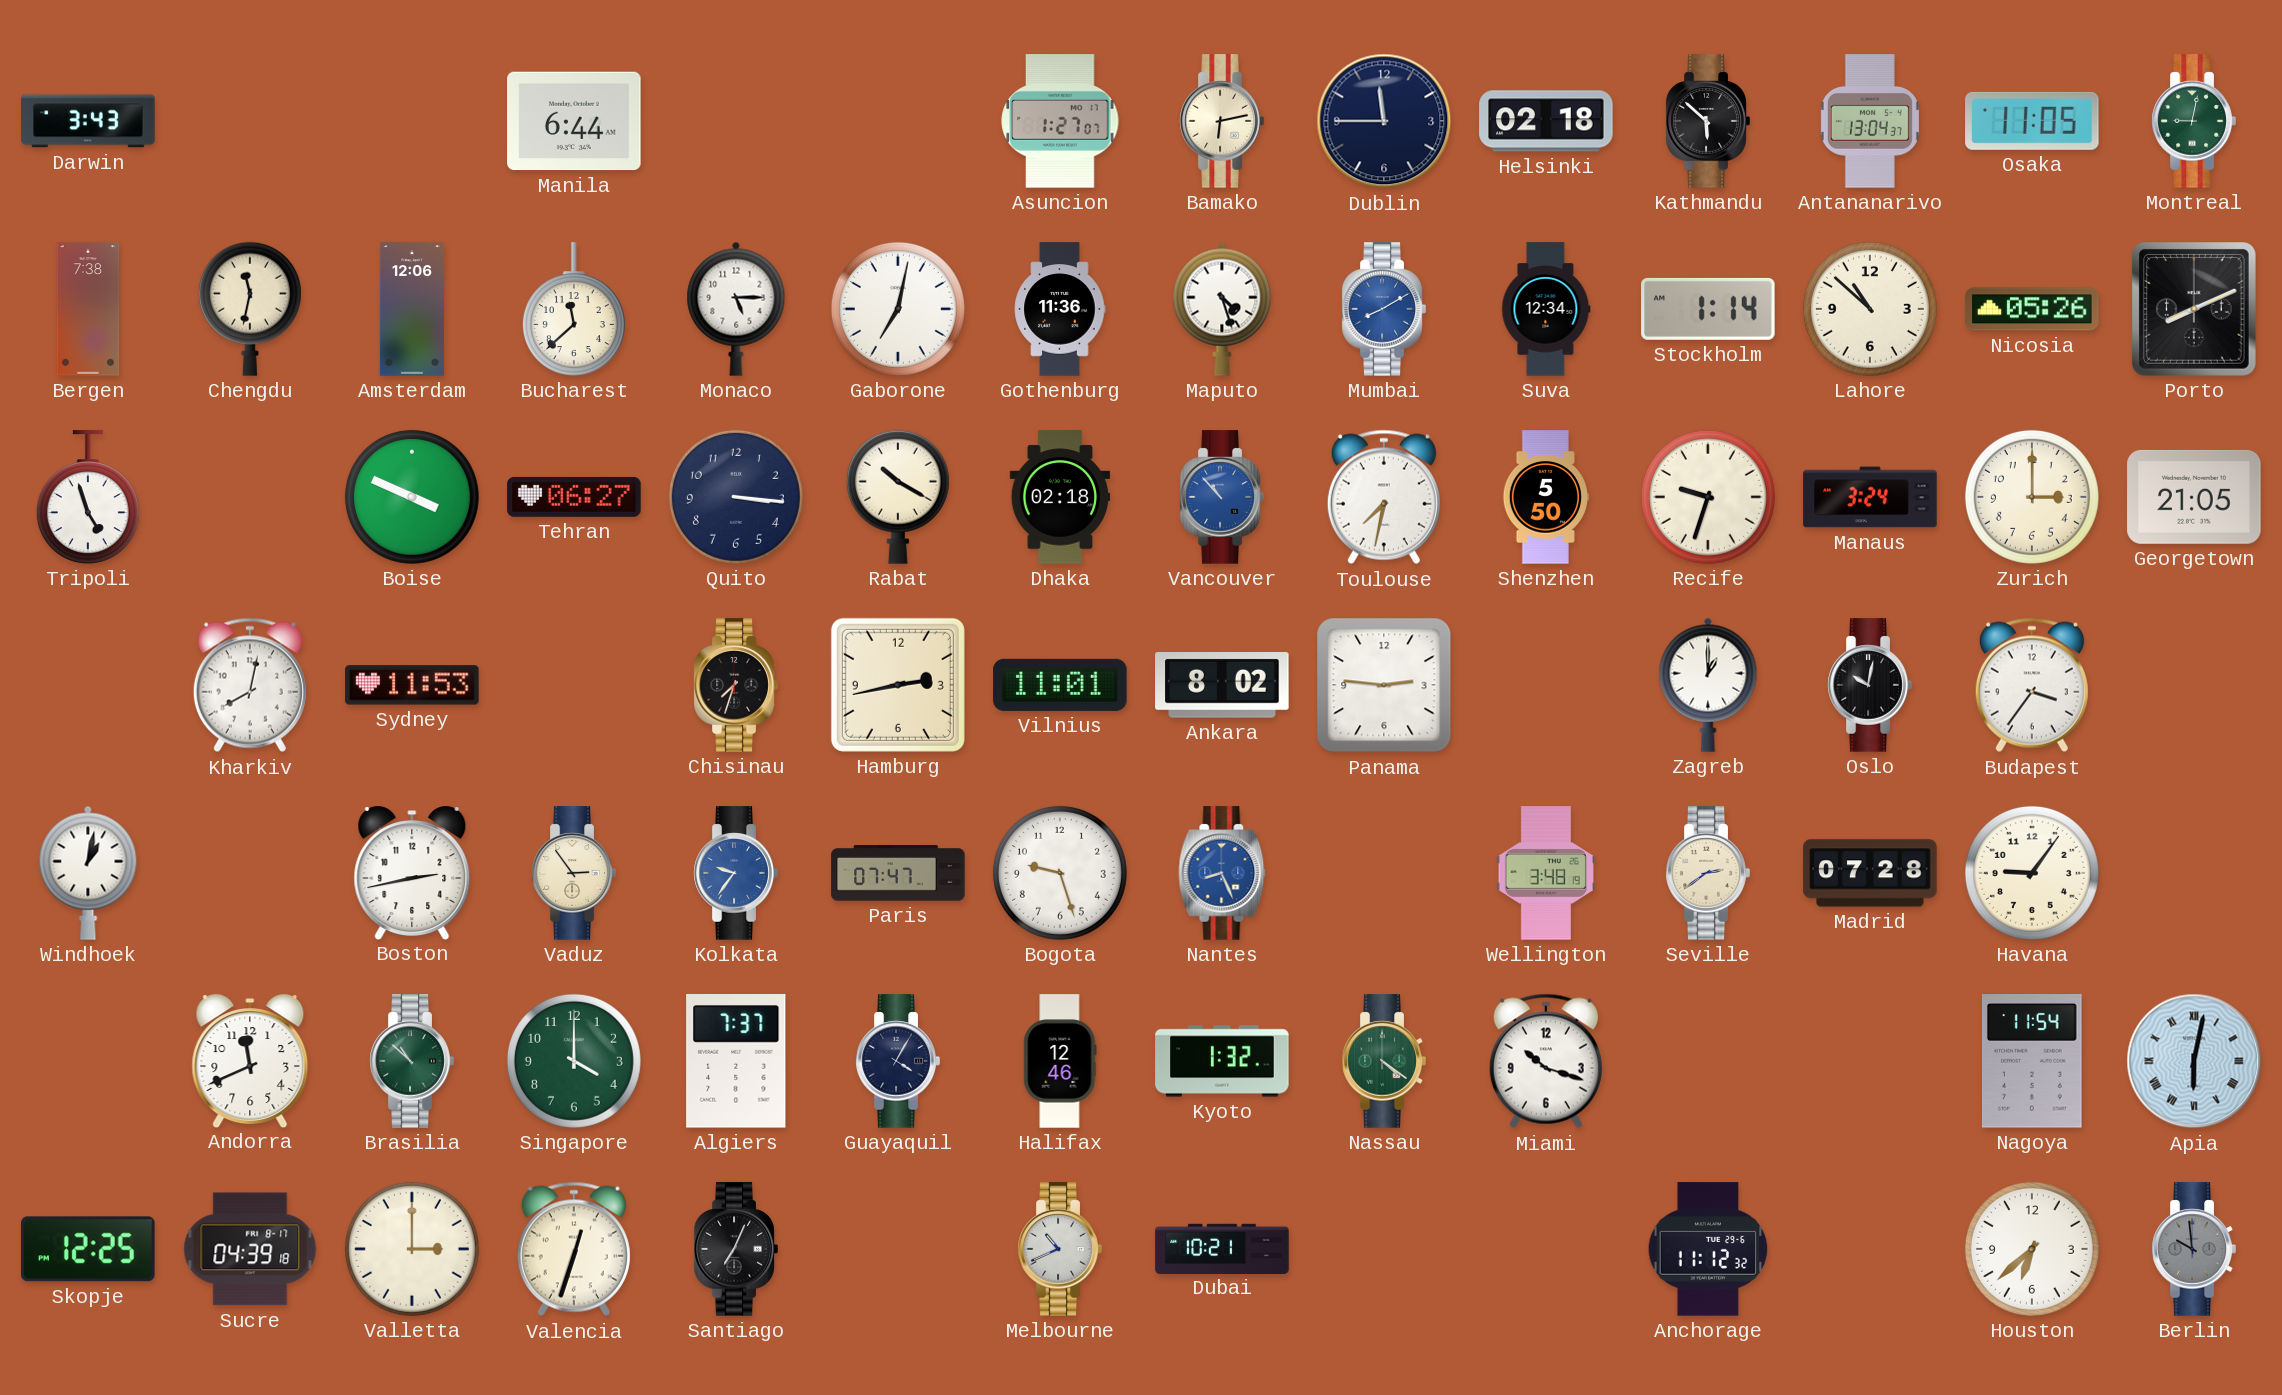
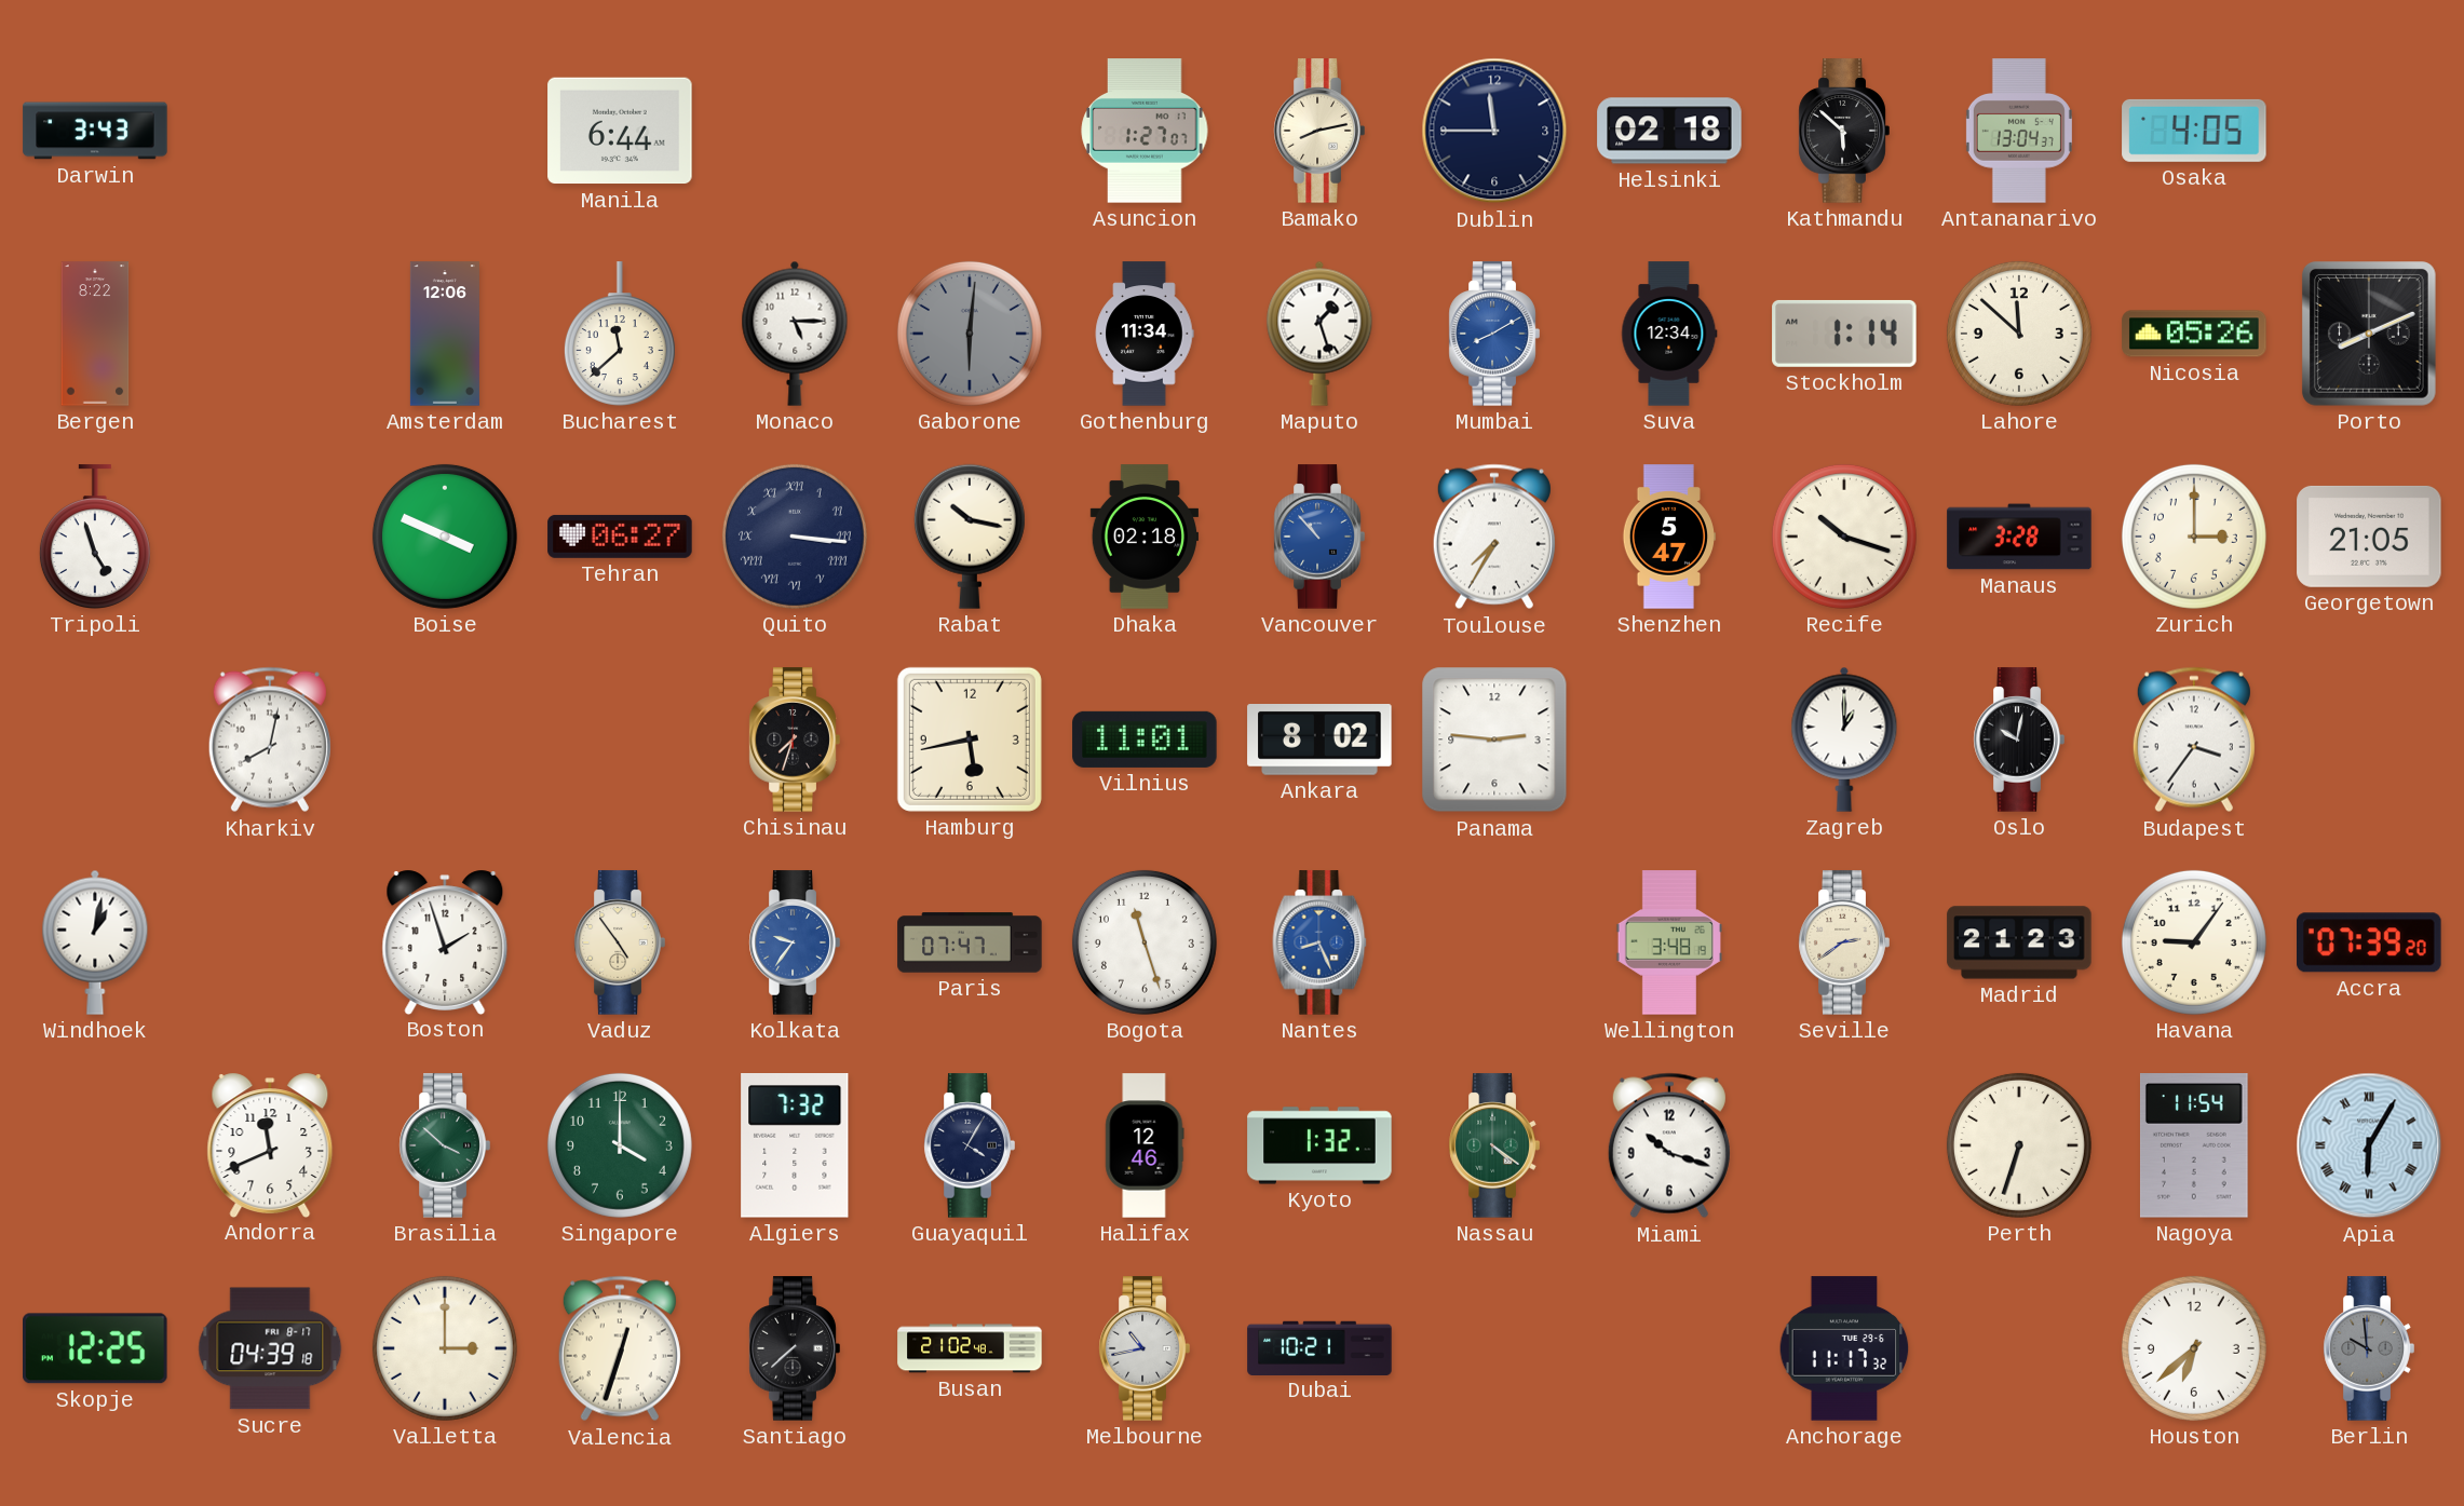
Bamako: 6:13 -> 8:13
Osaka: 11:05 -> 4:05
Montreal: 9:02 -> none
Bergen: 7:38 -> 8:22
Chengdu: 11:32 -> none
Gaborone: 7:02 -> 6:01
Gaborone dial: white -> grey
Gothenburg: 11:36 -> 11:34
Maputo: 4:27 -> 1:27
Lahore: 10:52 -> 11:52
Quito numerals: Arabic -> Roman
Rabat: 10:20 -> 10:17
Toulouse: 7:32 -> 7:35
Shenzhen: 5:50 -> 5:47
Recife: 9:33 -> 10:18
Manaus: 3:24 -> 3:28
Sydney: 11:53 -> none
Hamburg: 2:43 -> 5:43
Boston: 2:43 -> 1:57
Vaduz: 2:54 -> 4:54
Bogota: 9:27 -> 11:27
Madrid: 07:28 -> 21:23
Accra: none -> 07:39
Brasilia: 10:52 -> 3:52
Algiers: 7:37 -> 7:32
Perth: none -> 6:33
Apia: 6:02 -> 6:05
Santiago: 7:04 -> 7:38
Busan: none -> 21:02
Melbourne: 10:41 -> 10:43
Anchorage: 11:12 -> 11:17
